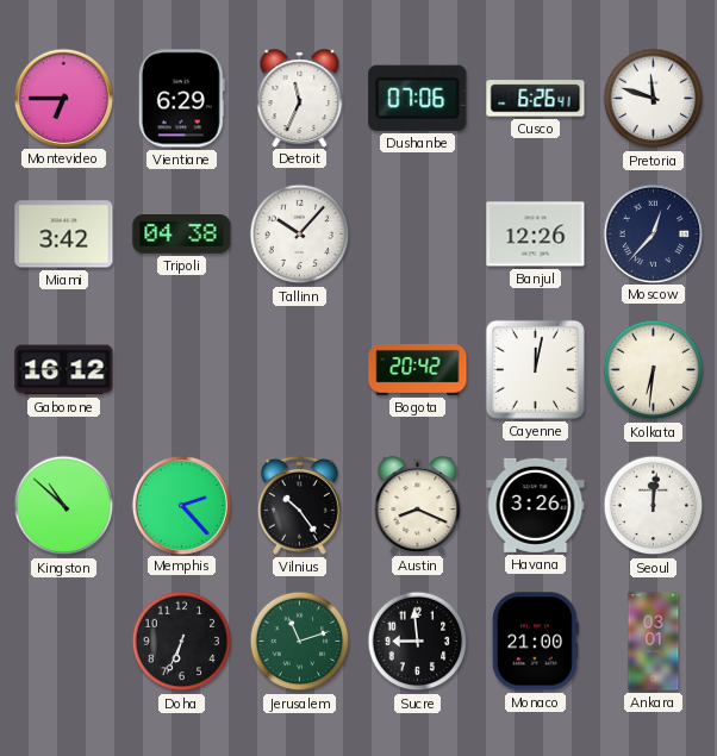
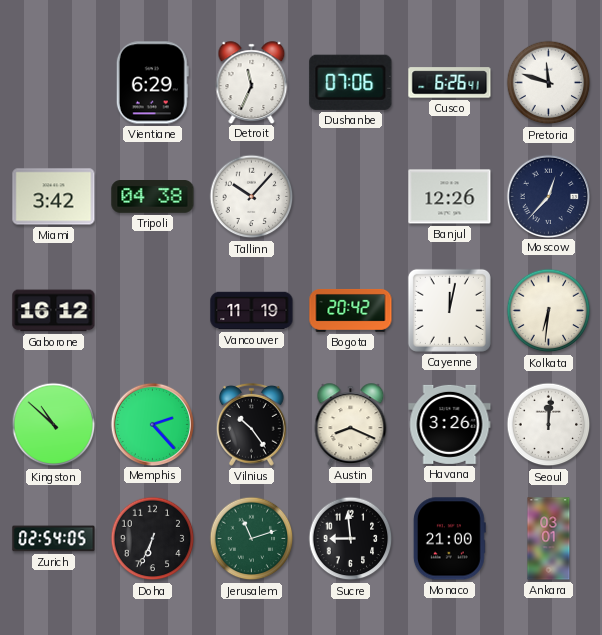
Montevideo: 6:45 -> none
Vancouver: none -> 11:19
Zurich: none -> 02:54
